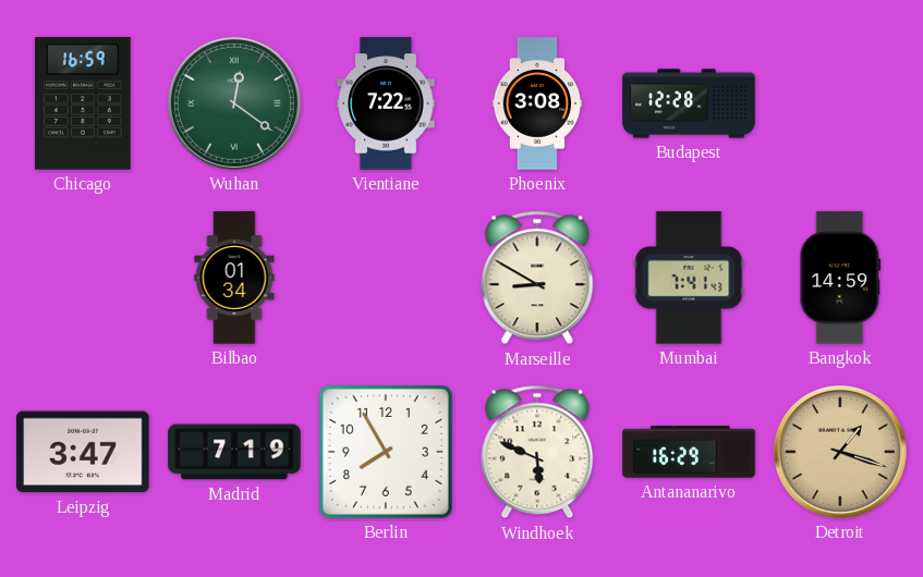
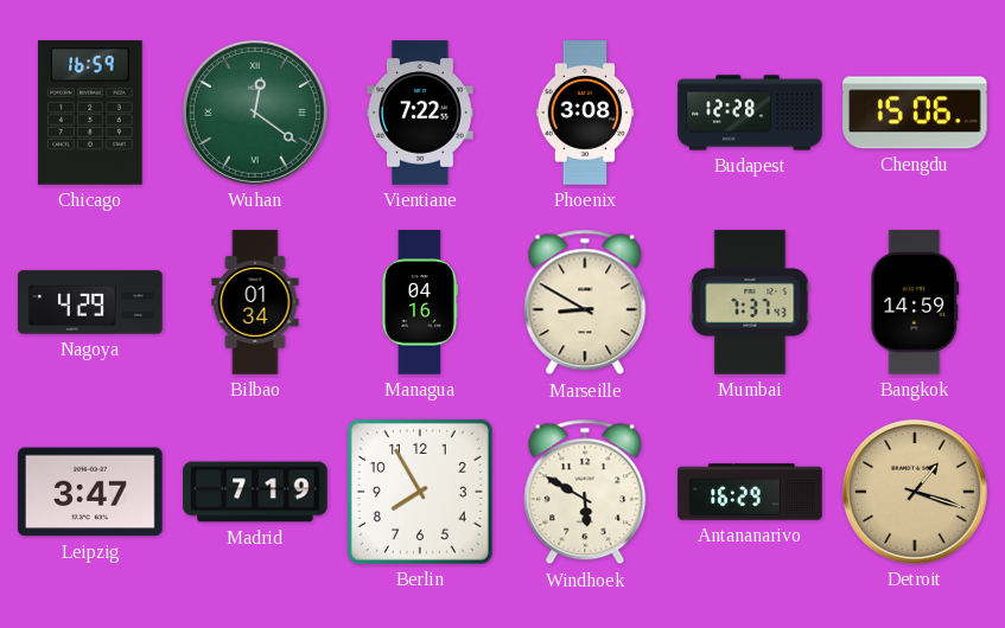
Chengdu: none -> 15:06
Nagoya: none -> 4:29
Managua: none -> 04:16
Mumbai: 7:41 -> 7:37
Windhoek: 5:49 -> 5:50
